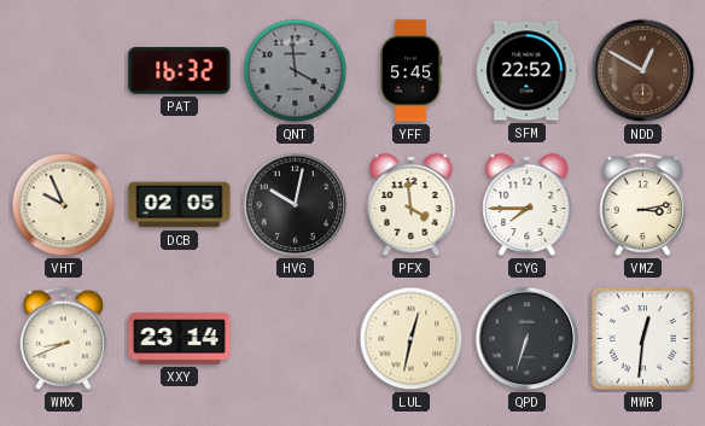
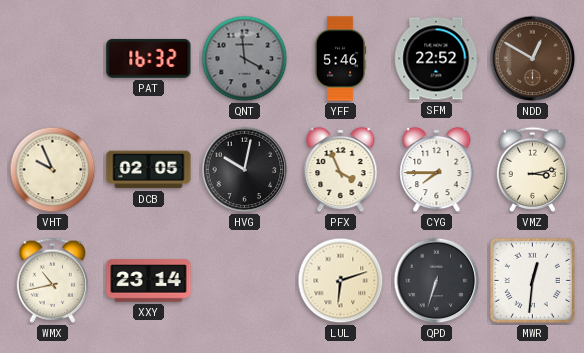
YFF: 5:45 -> 5:46
PFX: 3:59 -> 3:56
WMX: 8:41 -> 10:43
LUL: 12:32 -> 6:12
